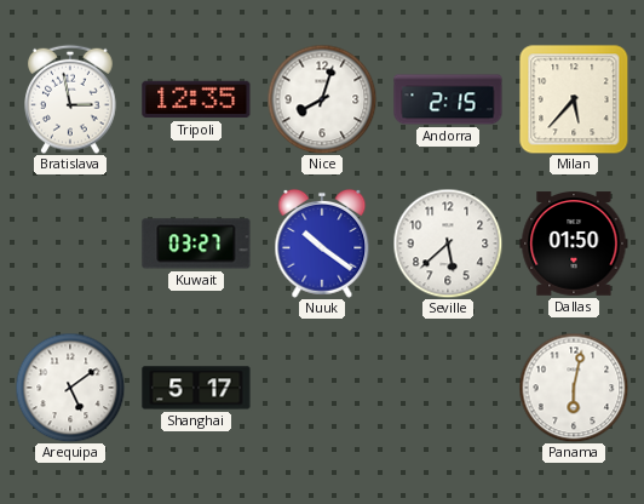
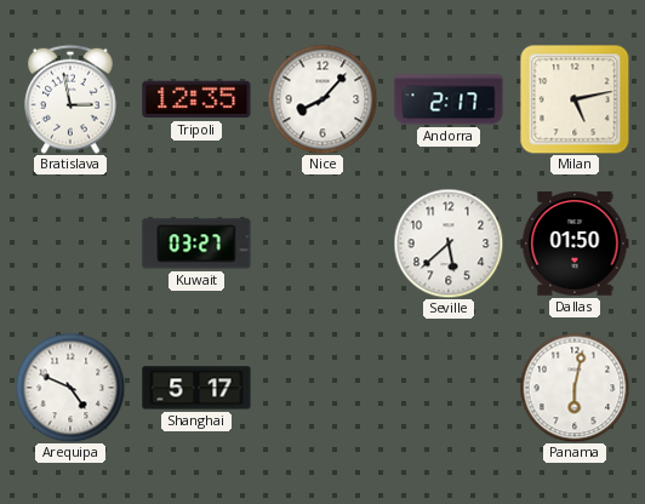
Nice: 8:03 -> 8:07
Andorra: 2:15 -> 2:17
Milan: 5:37 -> 5:13
Nuuk: 10:21 -> none
Arequipa: 5:09 -> 4:49
